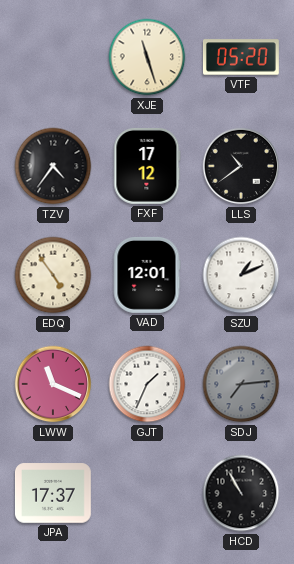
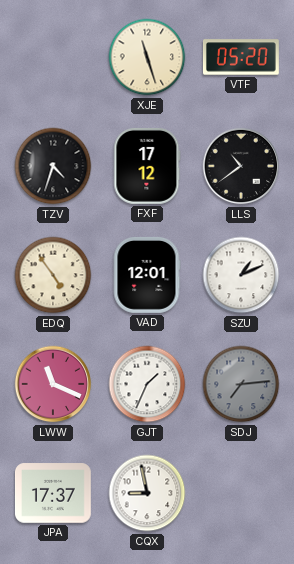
TZV: 4:36 -> 4:33
CQX: none -> 8:58
HCD: 10:55 -> none
